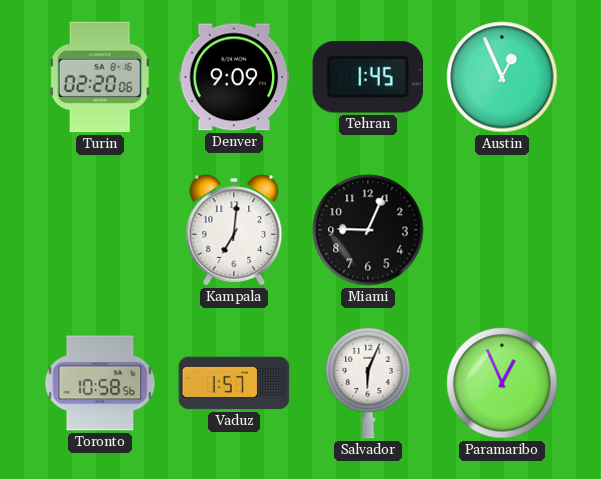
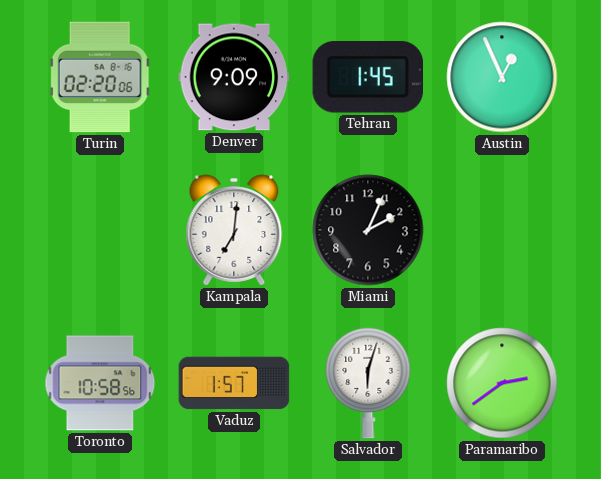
Miami: 9:04 -> 2:04
Salvador: 6:04 -> 6:03
Paramaribo: 12:56 -> 2:39
